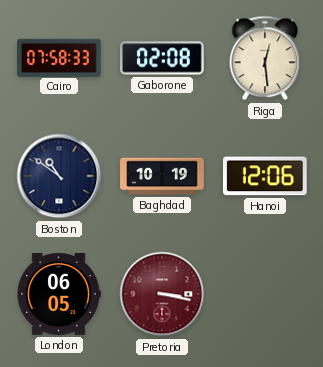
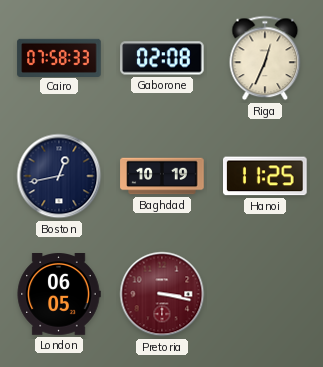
Riga: 12:29 -> 12:34
Boston: 10:51 -> 12:43
Hanoi: 12:06 -> 11:25
